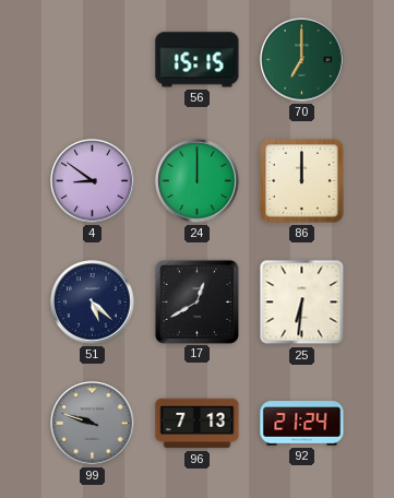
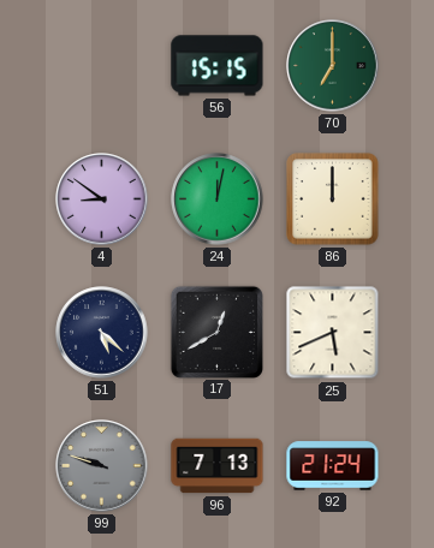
24: 12:00 -> 12:02
25: 6:31 -> 5:41
